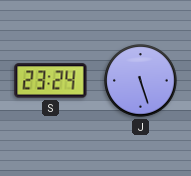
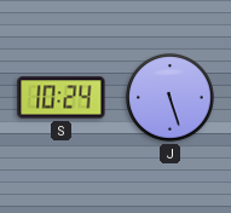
S: 23:24 -> 10:24
